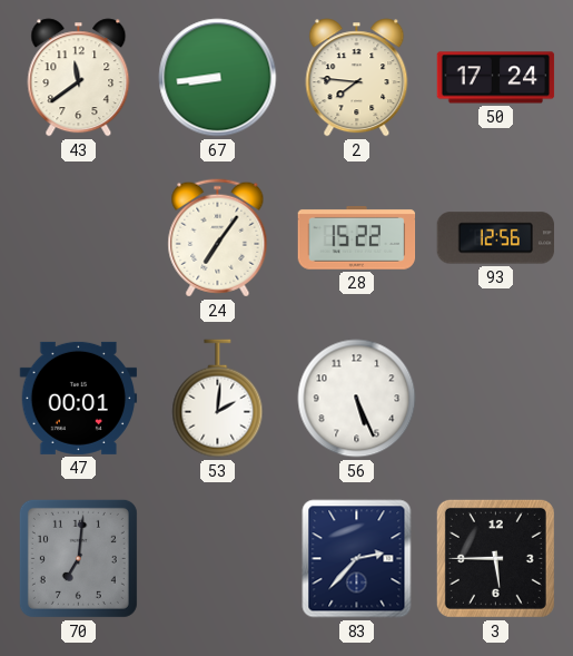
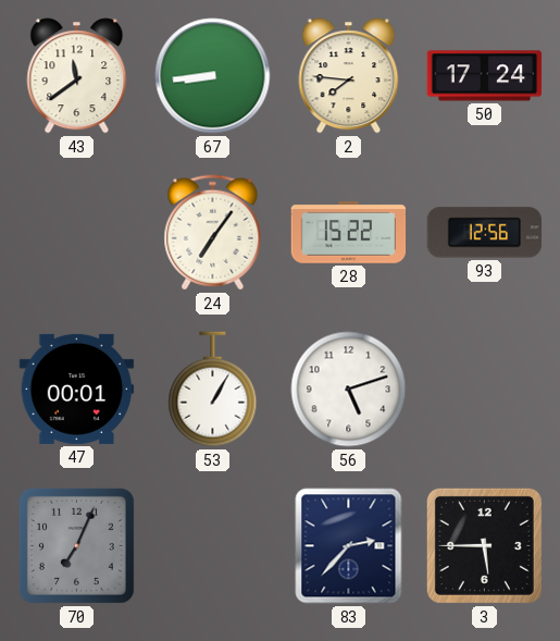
53: 2:01 -> 1:05
56: 5:26 -> 5:12
70: 7:01 -> 7:04
